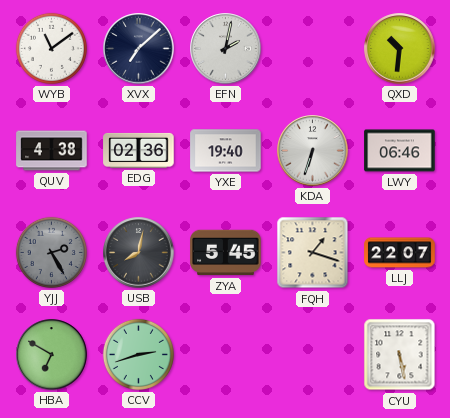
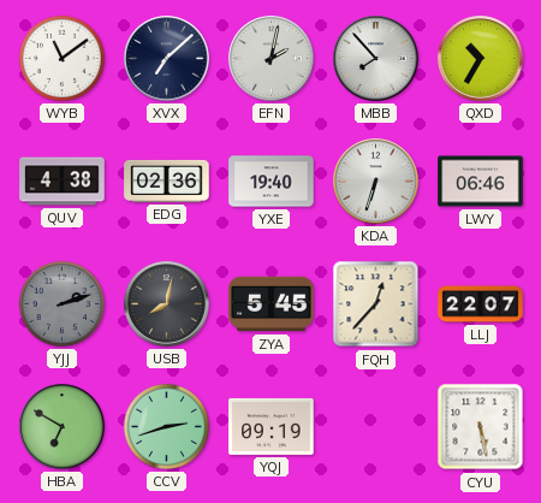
MBB: none -> 7:53
QXD: 10:31 -> 10:35
YJJ: 2:25 -> 2:12
FQH: 1:18 -> 12:37
YQJ: none -> 09:19
